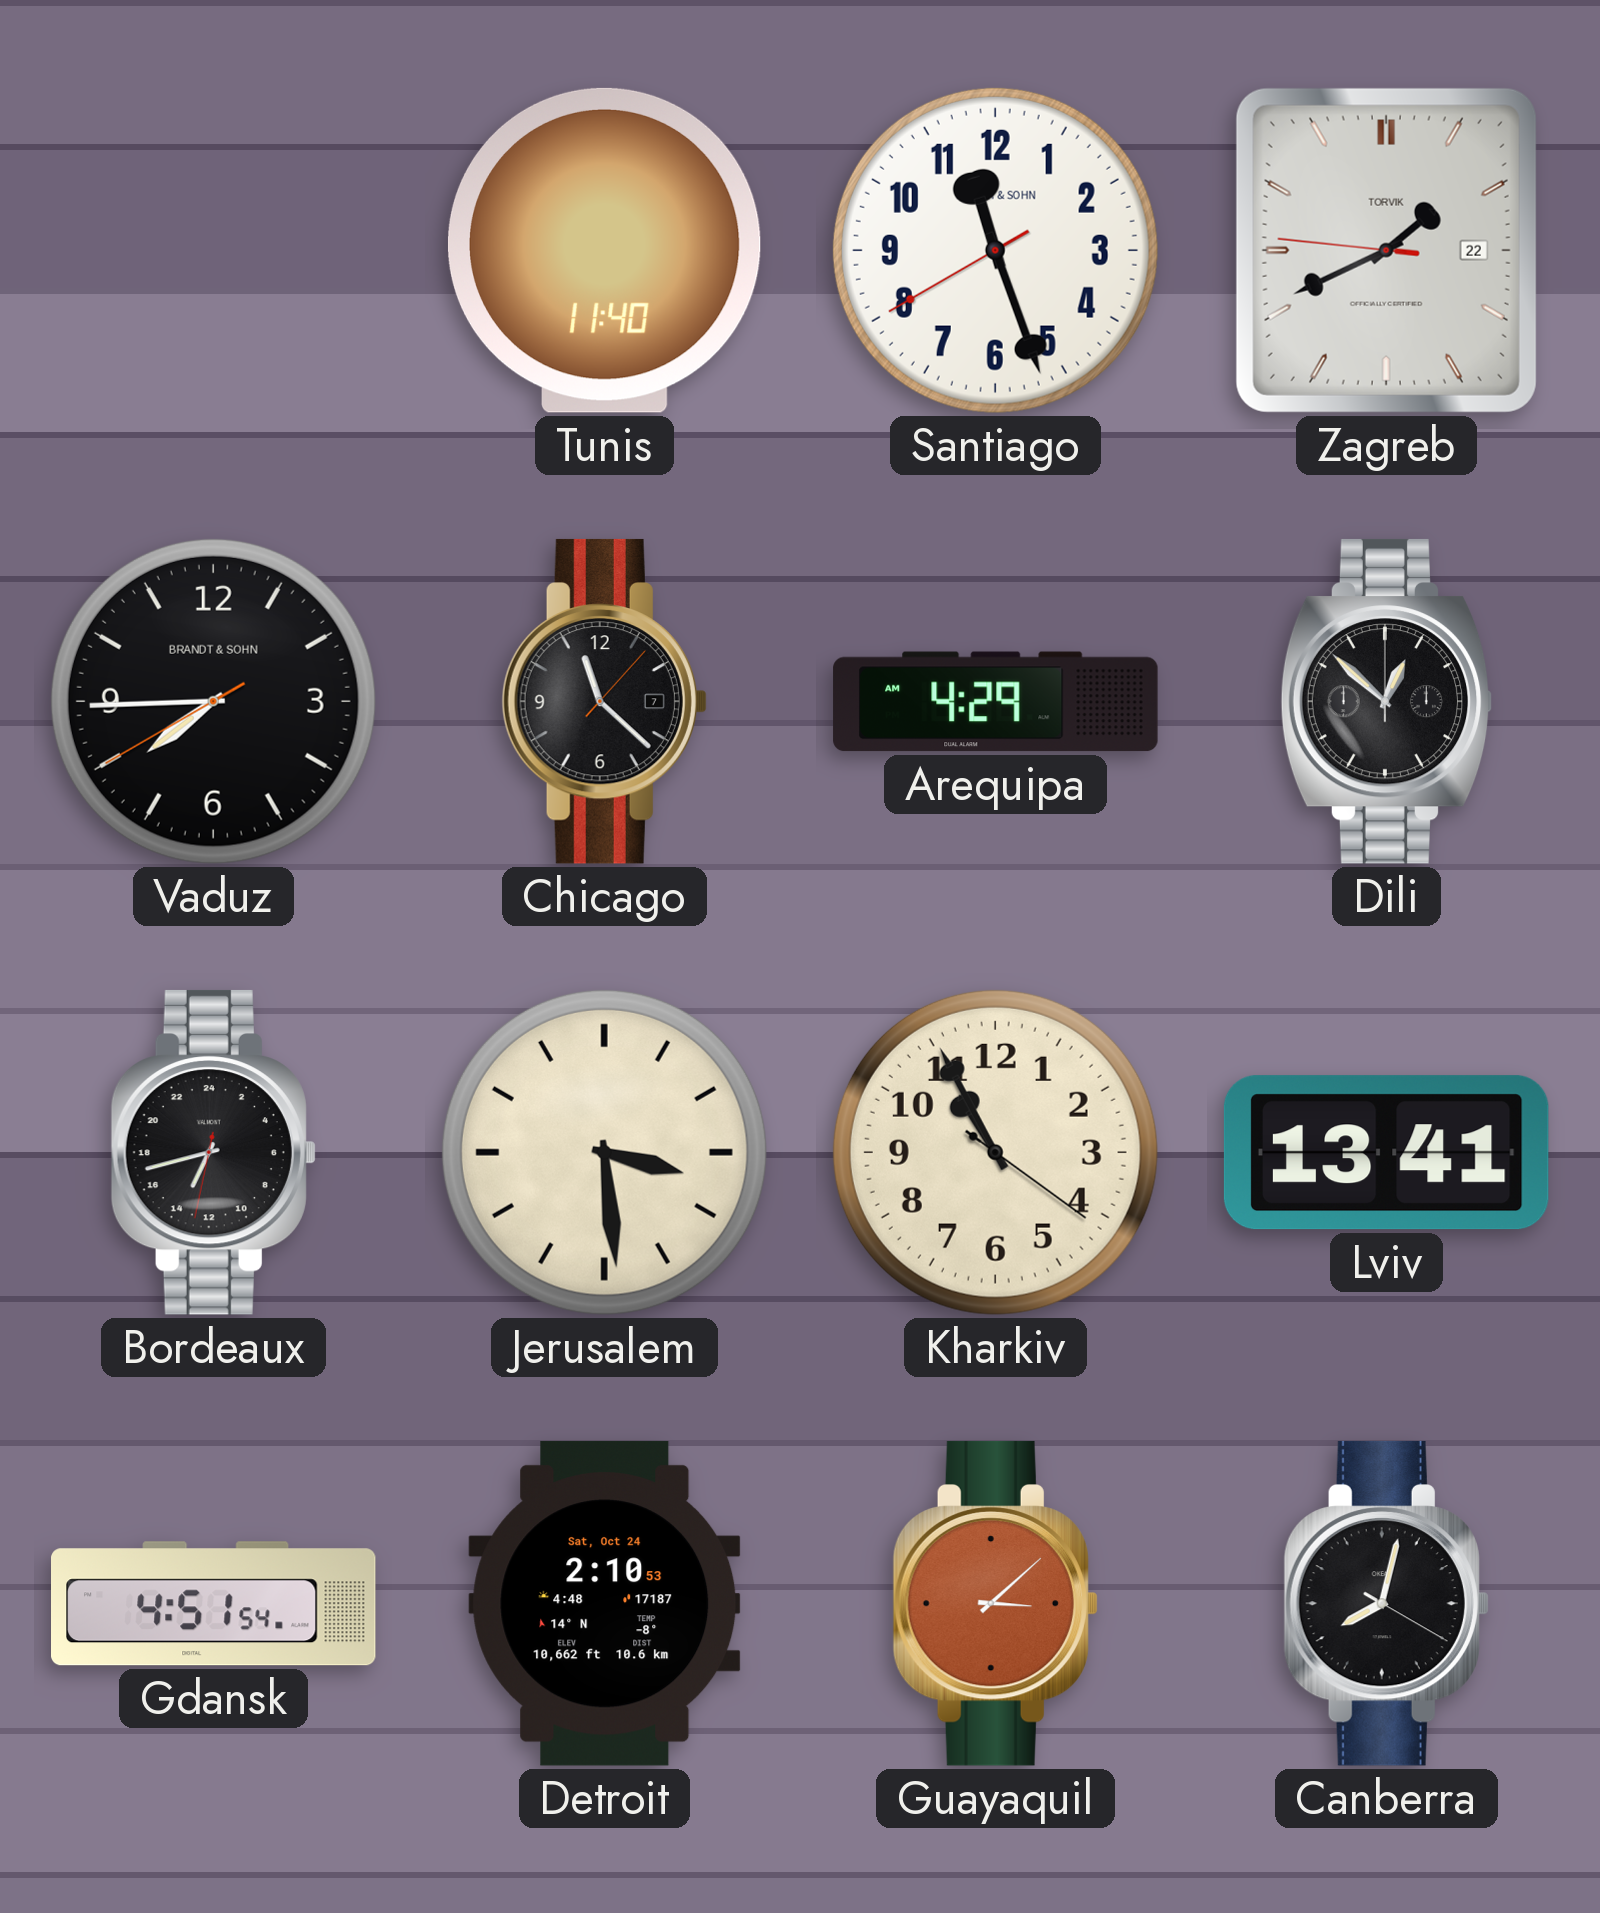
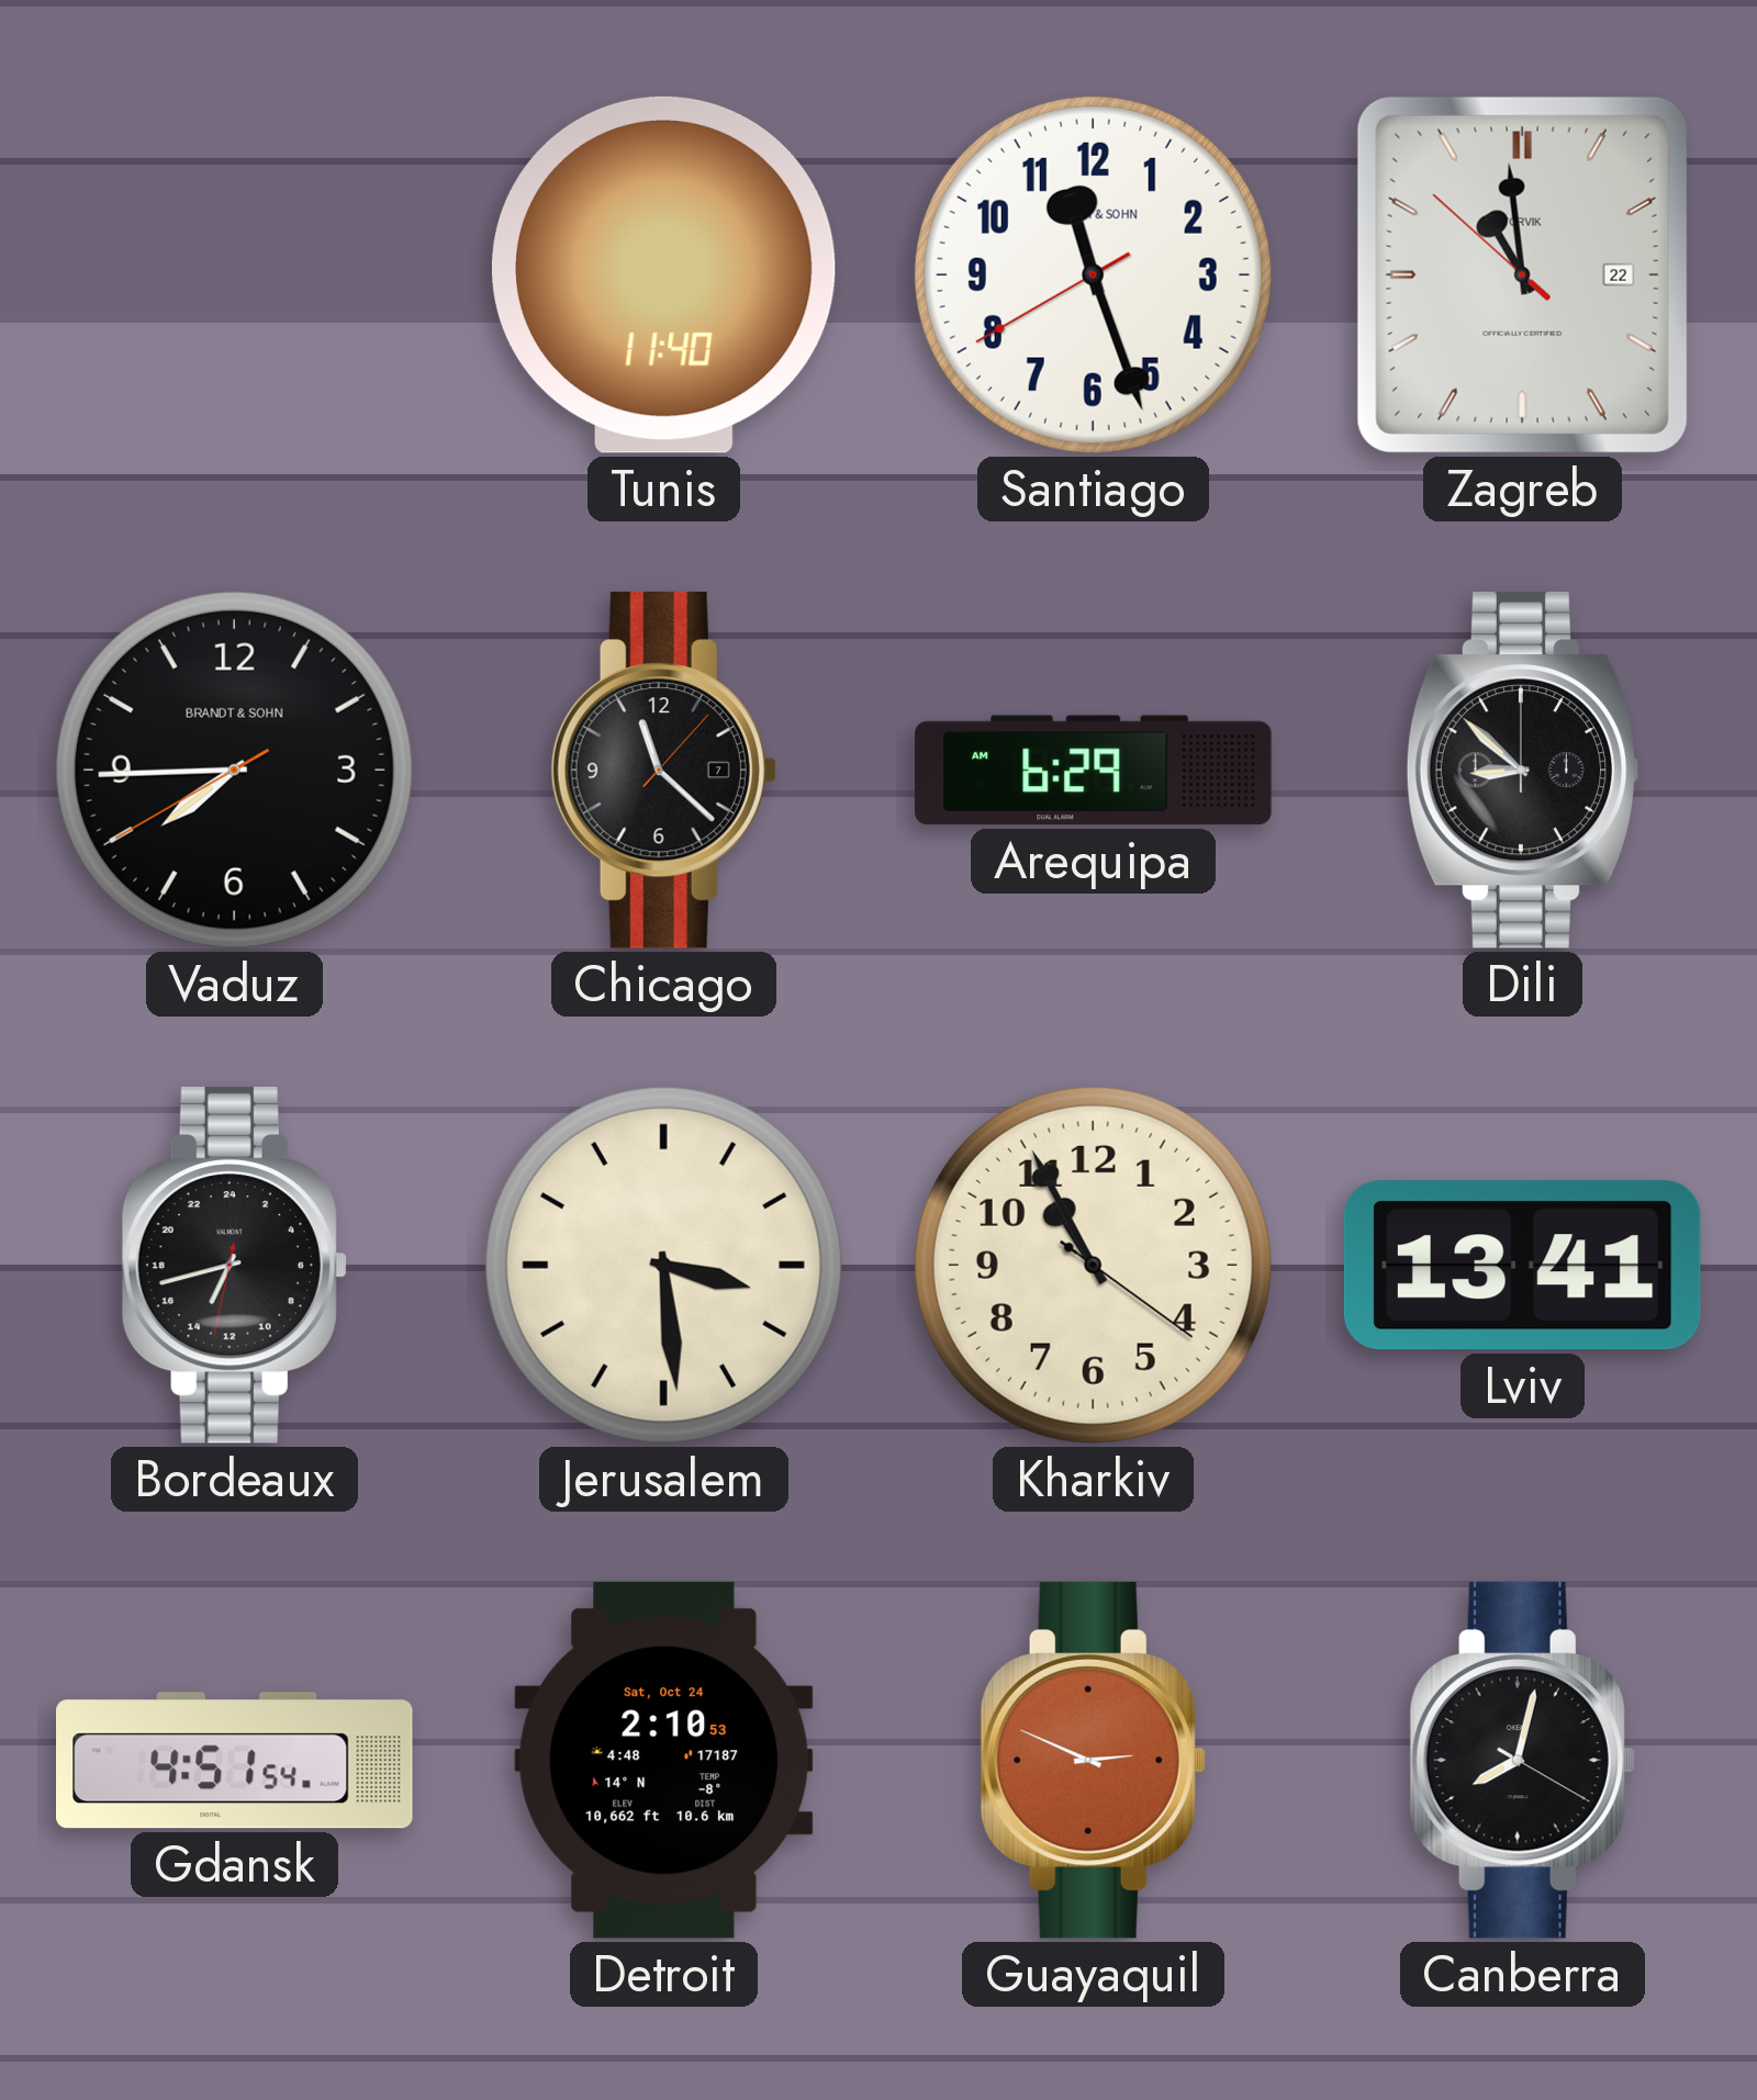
Zagreb: 1:40 -> 10:58
Arequipa: 4:29 -> 6:29
Dili: 12:52 -> 8:52
Guayaquil: 3:08 -> 2:49
